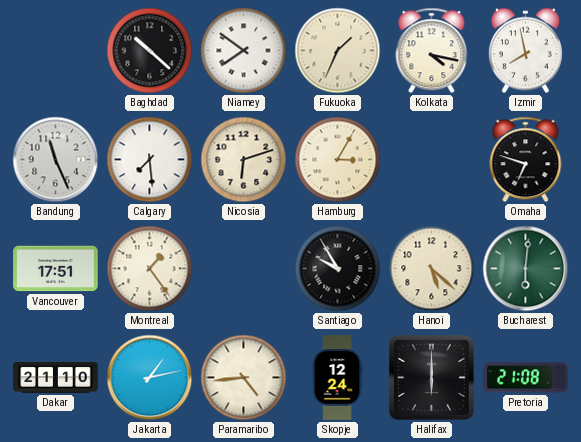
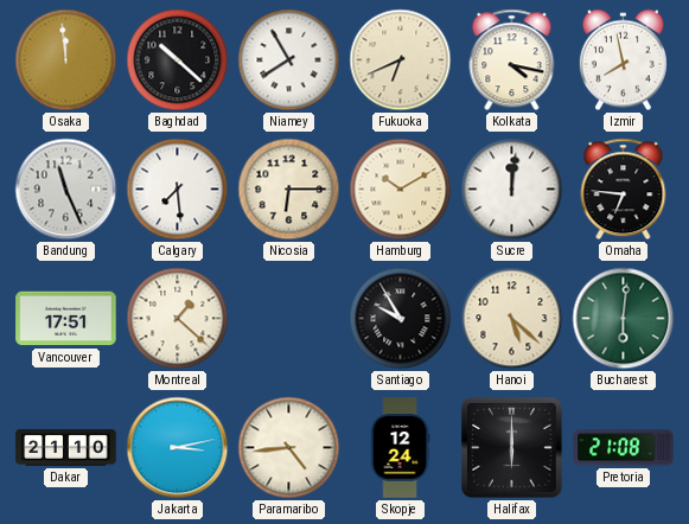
Osaka: none -> 11:59
Niamey: 7:51 -> 7:55
Fukuoka: 1:34 -> 6:41
Nicosia: 6:12 -> 6:15
Hamburg: 3:05 -> 10:10
Sucre: none -> 12:01
Omaha: 6:48 -> 6:46
Montreal: 1:24 -> 1:22
Jakarta: 1:13 -> 3:13
